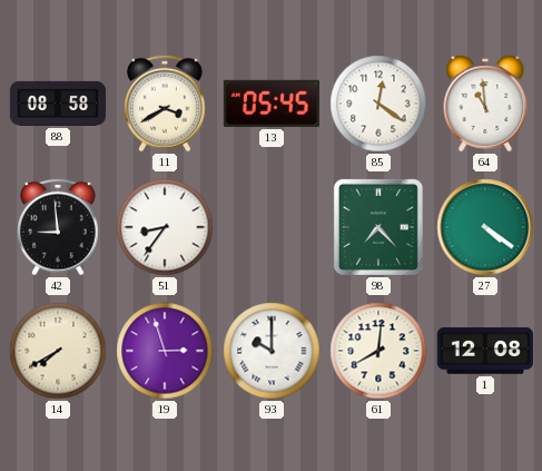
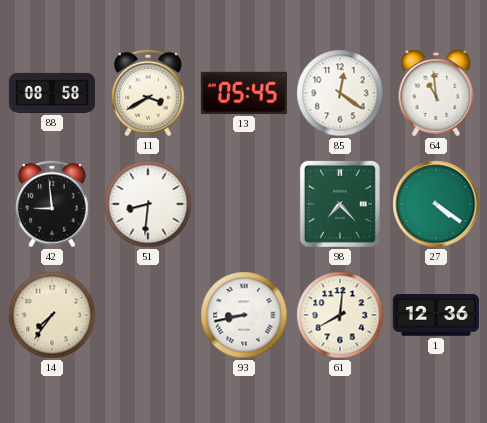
51: 8:36 -> 8:31
14: 7:40 -> 7:36
19: 2:57 -> none
93: 10:00 -> 8:43
1: 12:08 -> 12:36
